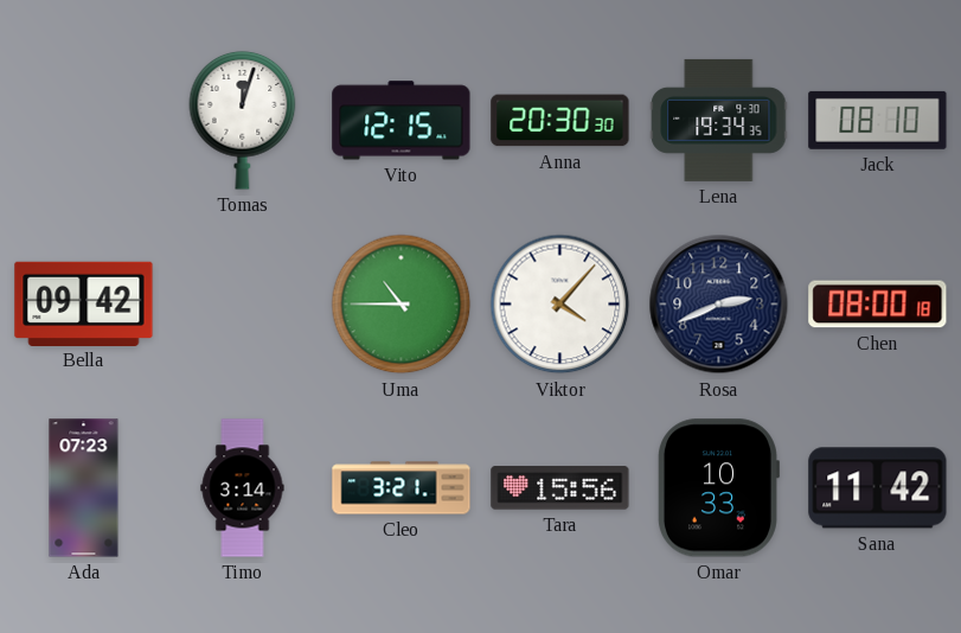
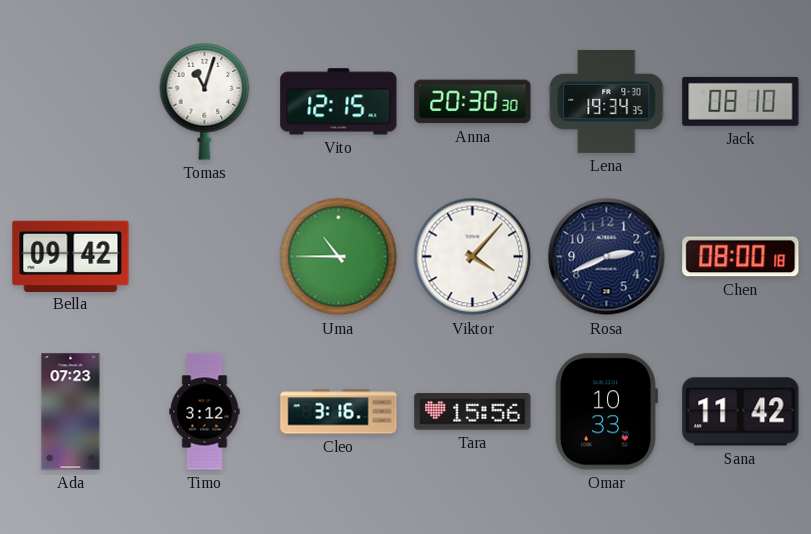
Tomas: 12:03 -> 11:03
Timo: 3:14 -> 3:12
Cleo: 3:21 -> 3:16
